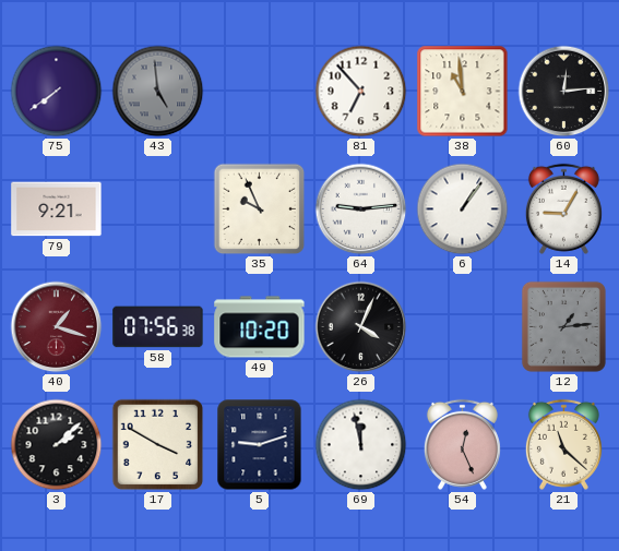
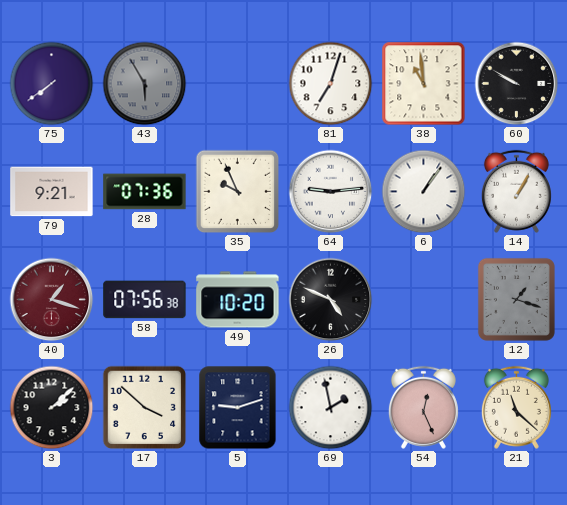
43: 4:59 -> 5:55
81: 6:53 -> 7:03
60: 12:14 -> 9:50
28: none -> 07:36
14: 9:05 -> 1:05
26: 4:04 -> 4:49
12: 1:14 -> 1:18
17: 3:50 -> 3:52
69: 11:58 -> 1:58
